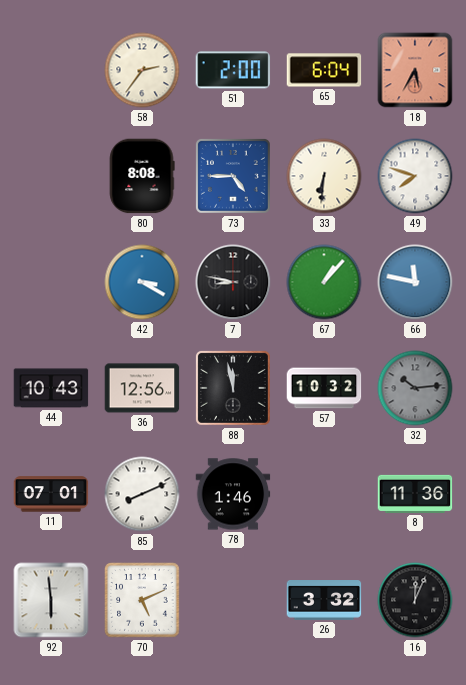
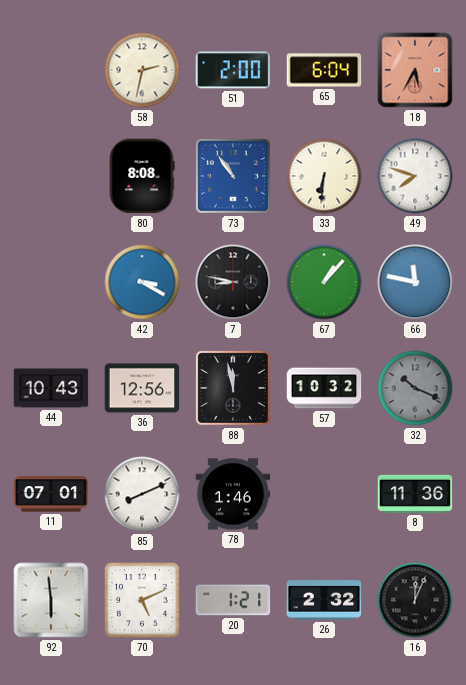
58: 2:36 -> 2:32
73: 4:45 -> 10:54
32: 10:14 -> 10:19
20: none -> 1:21
26: 3:32 -> 2:32
